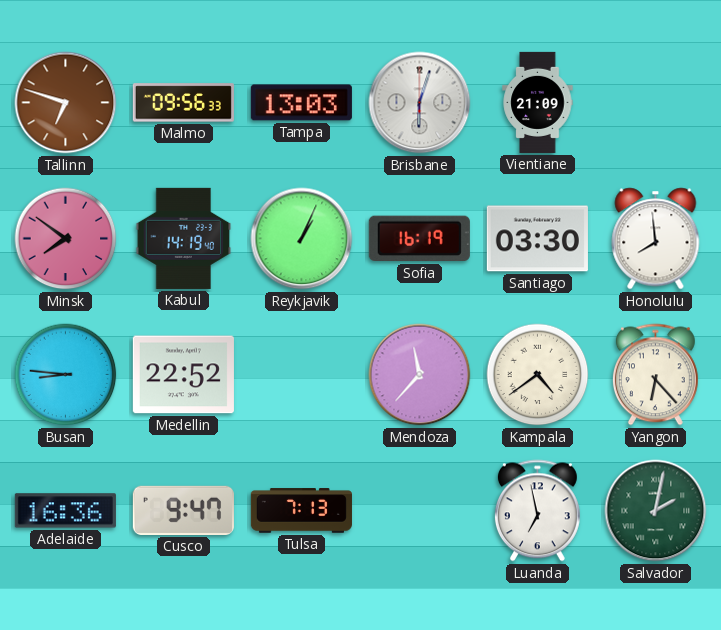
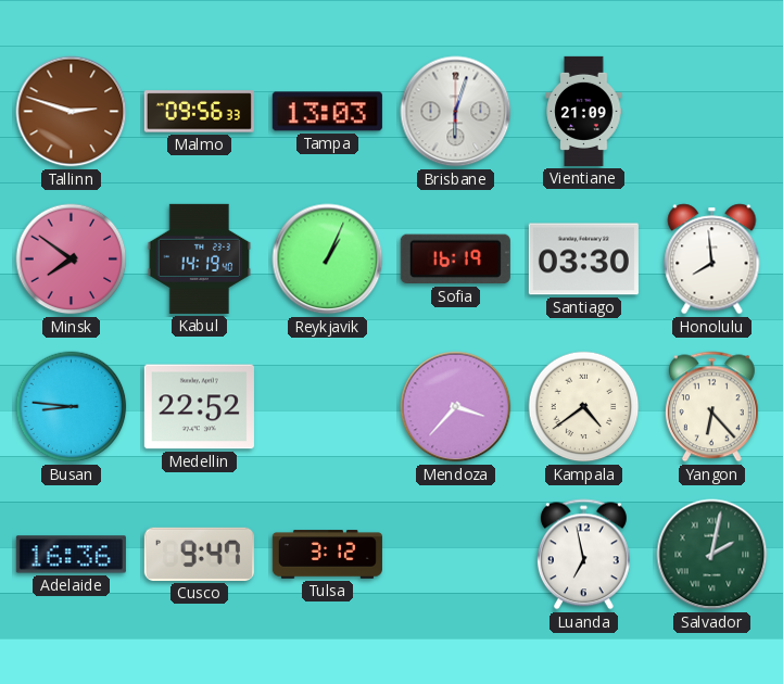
Tallinn: 6:48 -> 2:48
Mendoza: 11:37 -> 3:37
Tulsa: 7:13 -> 3:12
